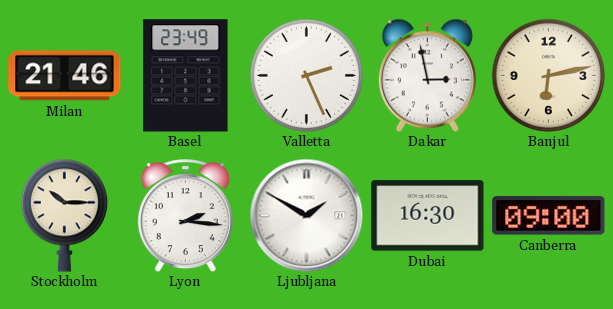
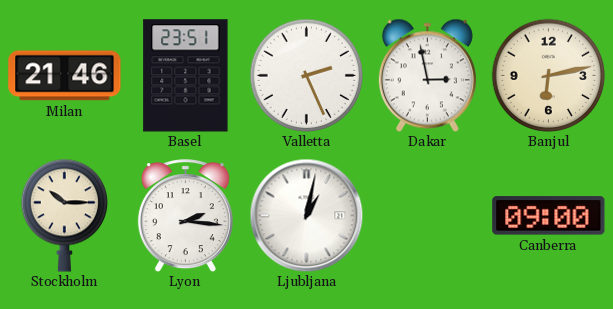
Basel: 23:49 -> 23:51
Ljubljana: 1:50 -> 1:02
Dubai: 16:30 -> none
